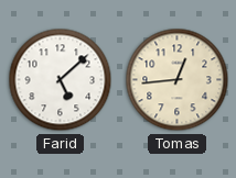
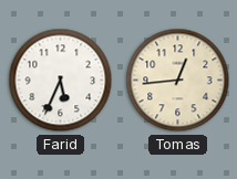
Farid: 5:08 -> 5:34
